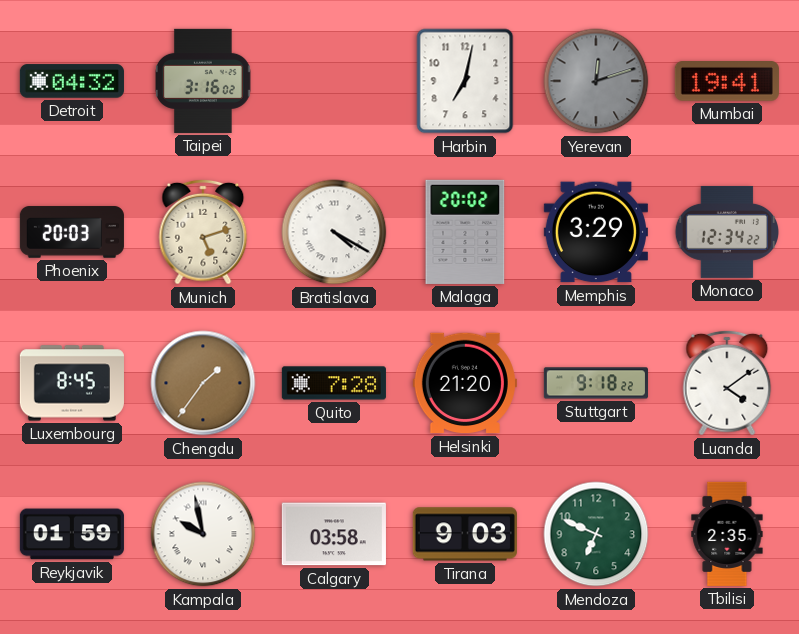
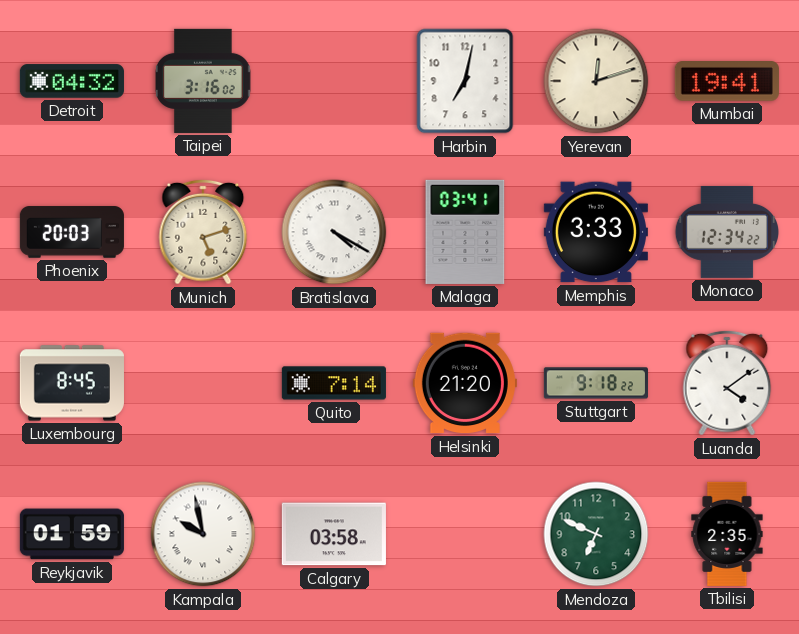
Yerevan dial: grey -> cream
Malaga: 20:02 -> 03:41
Memphis: 3:29 -> 3:33
Chengdu: 1:36 -> none
Quito: 7:28 -> 7:14
Tirana: 9:03 -> none
